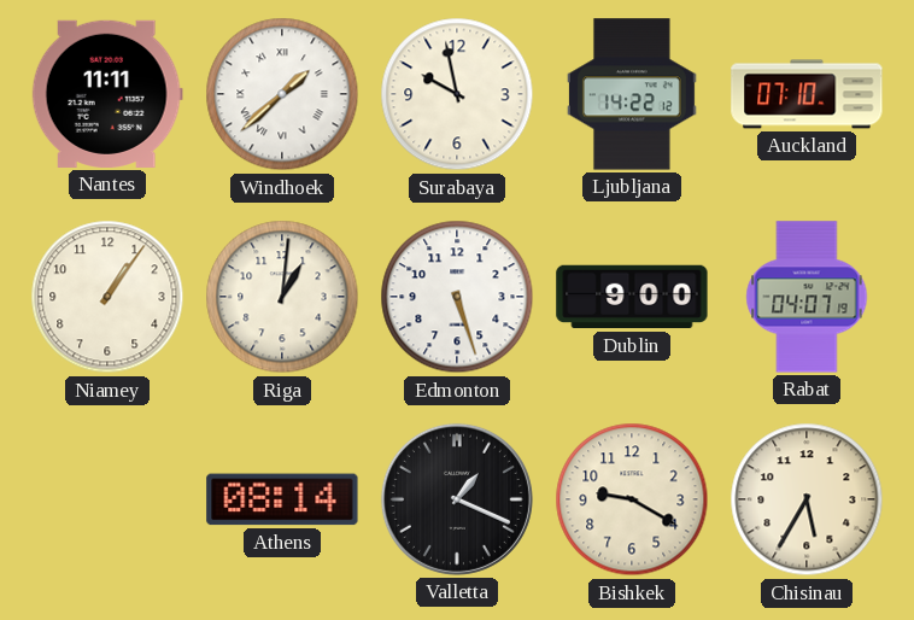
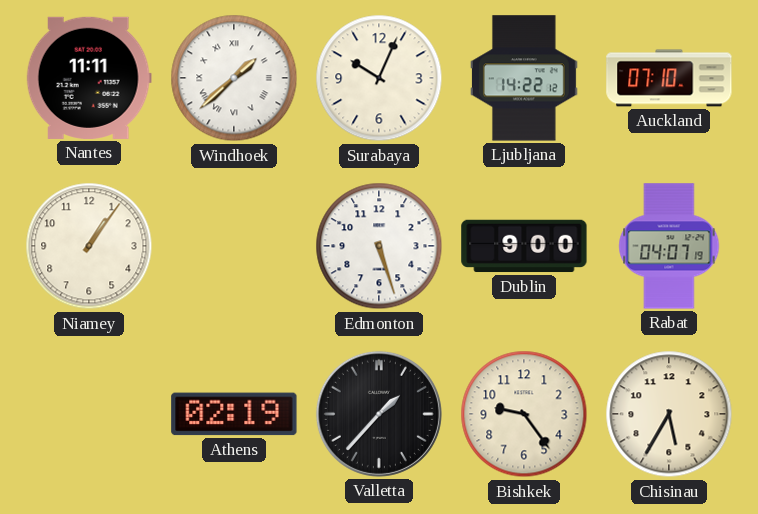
Surabaya: 9:58 -> 10:04
Riga: 1:01 -> none
Athens: 08:14 -> 02:19
Valletta: 1:19 -> 1:37
Bishkek: 9:20 -> 9:24
